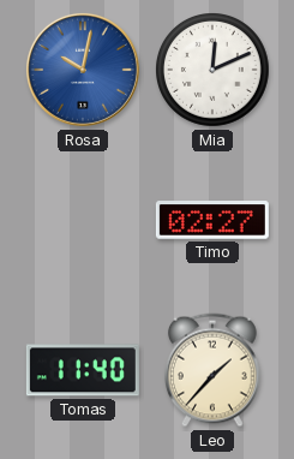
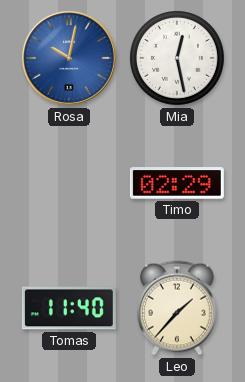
Mia: 12:11 -> 12:28
Timo: 02:27 -> 02:29
